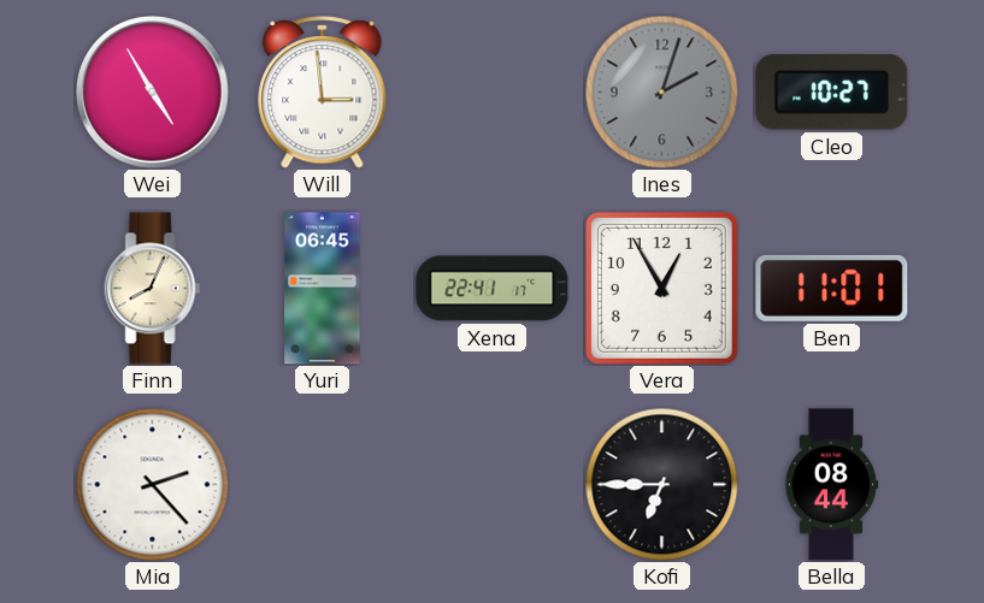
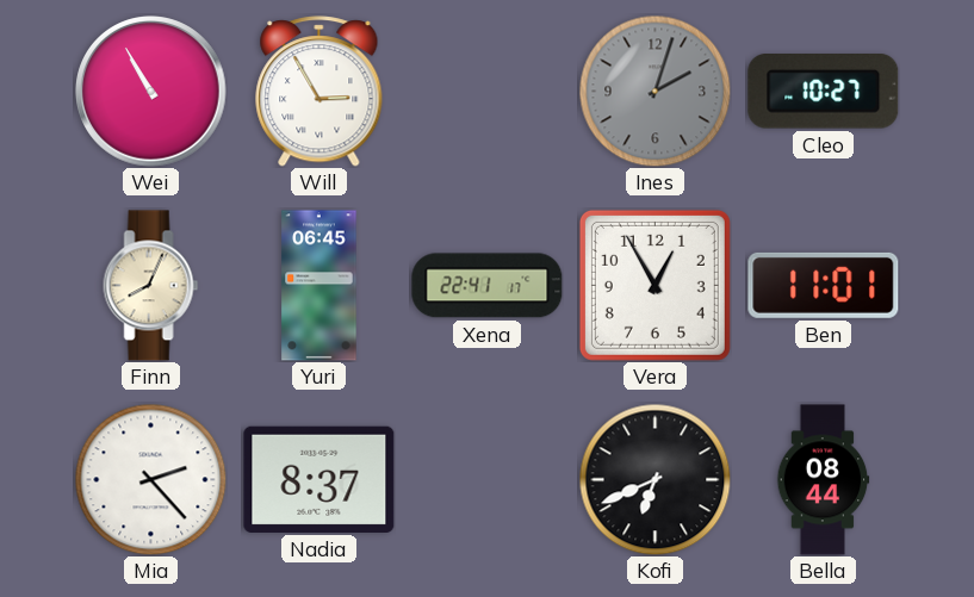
Wei: 4:55 -> 10:55
Will: 2:59 -> 2:55
Nadia: none -> 8:37
Kofi: 6:45 -> 6:41
